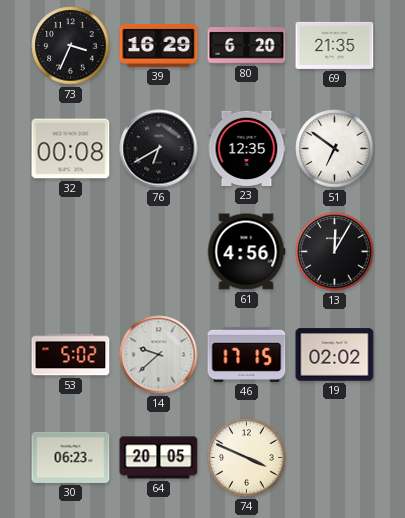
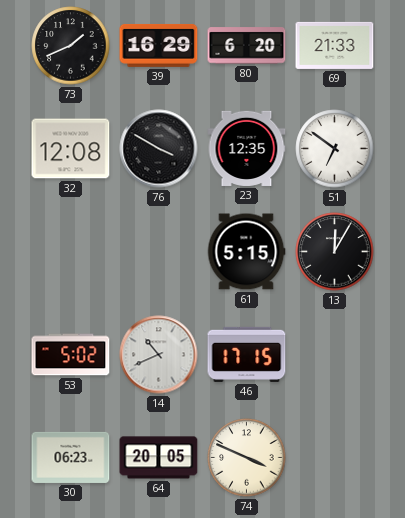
73: 3:34 -> 1:41
69: 21:35 -> 21:33
32: 00:08 -> 12:08
76: 6:40 -> 3:50
61: 4:56 -> 5:15
14: 9:38 -> 10:41
19: 02:02 -> none
